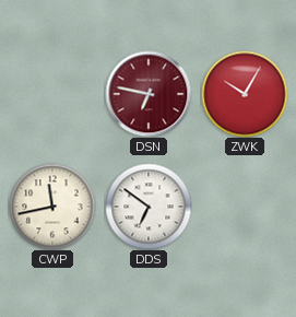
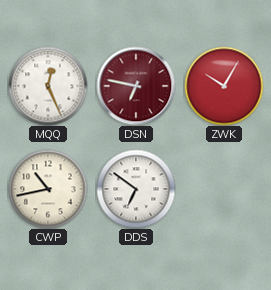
MQQ: none -> 12:26
CWP: 11:43 -> 10:43
